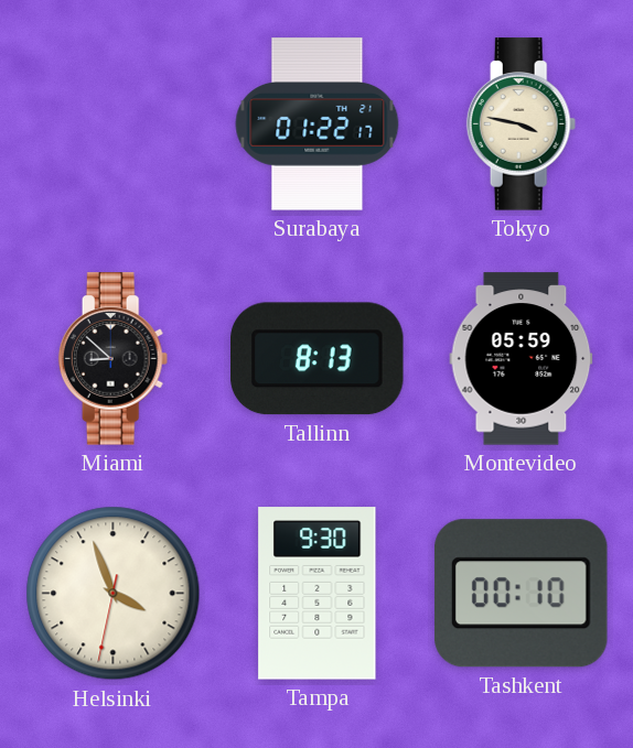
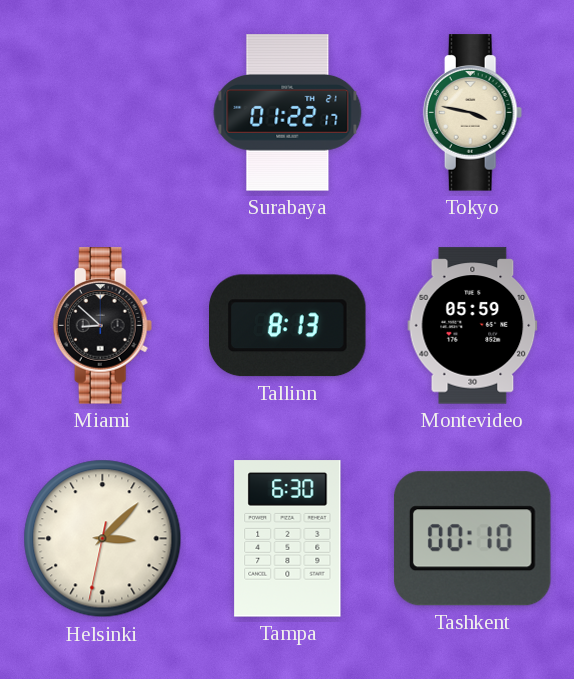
Helsinki: 3:56 -> 3:07
Tampa: 9:30 -> 6:30
